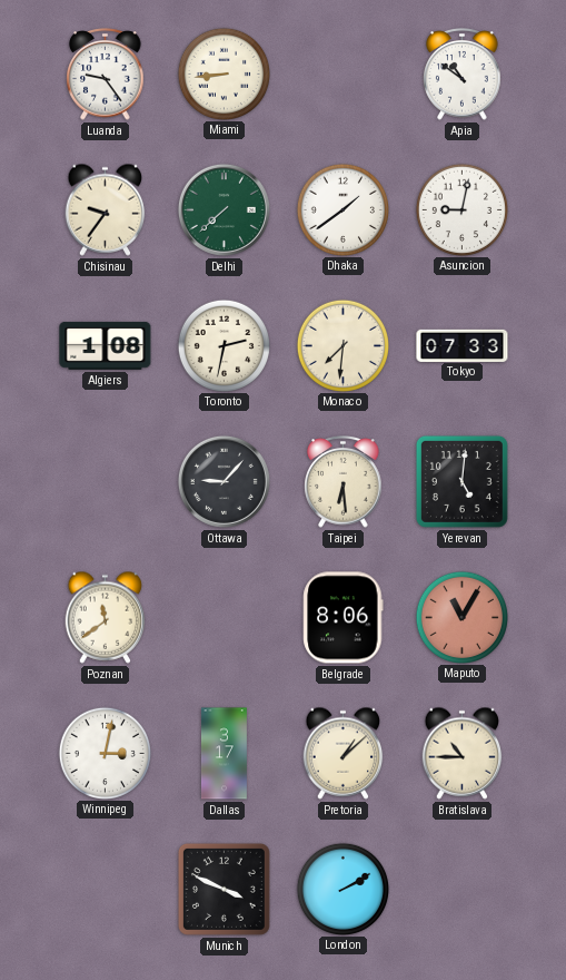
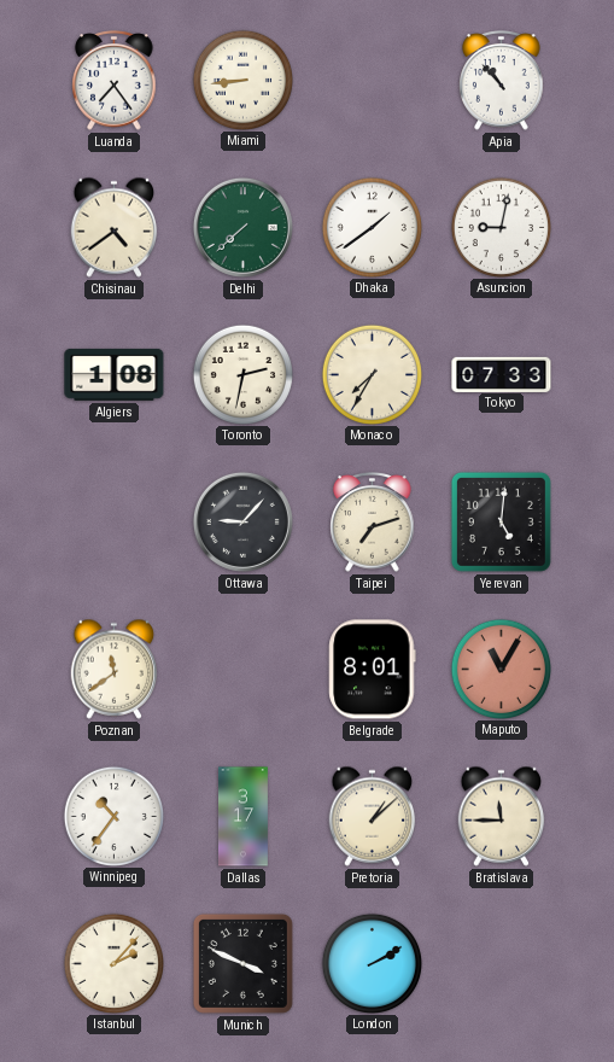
Luanda: 9:24 -> 7:24
Apia: 10:51 -> 10:53
Chisinau: 9:36 -> 4:39
Monaco: 7:31 -> 7:35
Taipei: 6:29 -> 7:12
Belgrade: 8:06 -> 8:01
Winnipeg: 3:02 -> 10:36
Bratislava: 10:45 -> 11:45
Istanbul: none -> 2:07
